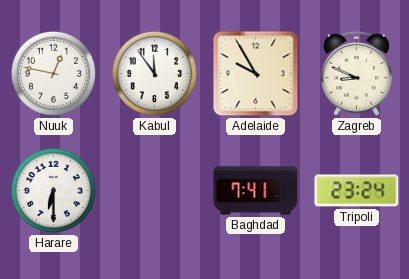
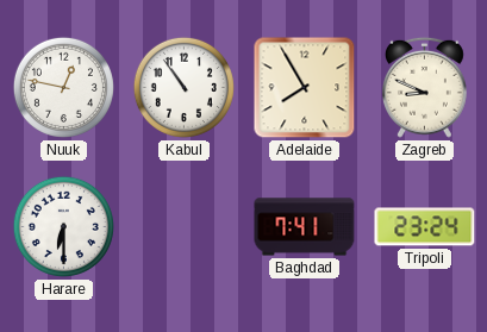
Kabul: 11:54 -> 10:54
Adelaide: 9:55 -> 7:55
